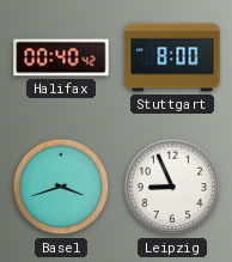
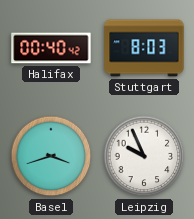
Stuttgart: 8:00 -> 8:03
Leipzig: 8:56 -> 9:56
